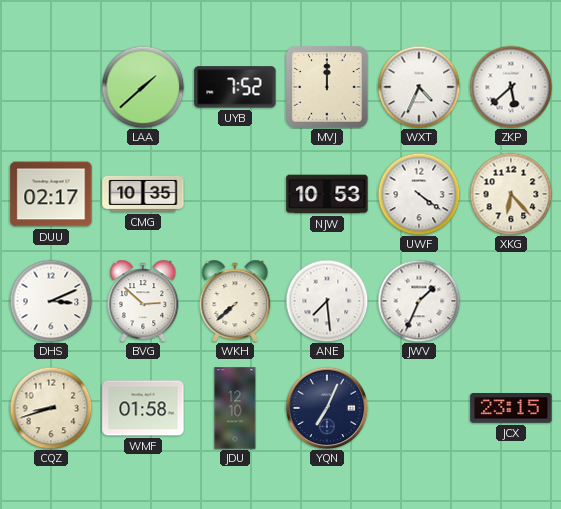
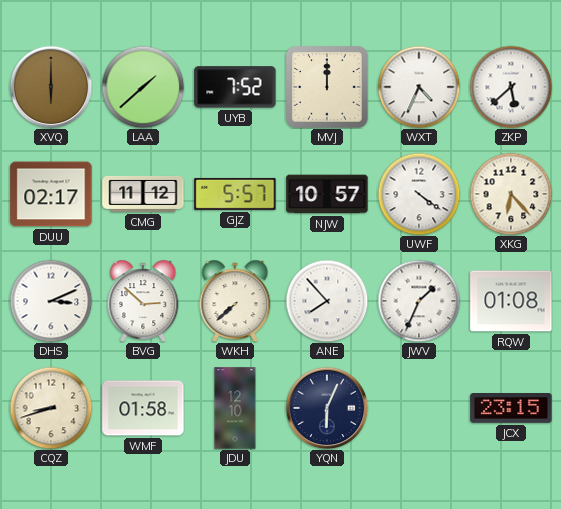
XVQ: none -> 6:00
CMG: 10:35 -> 11:12
GJZ: none -> 5:57
NJW: 10:53 -> 10:57
ANE: 7:29 -> 7:53
RQW: none -> 01:08
YQN: 7:04 -> 6:04
